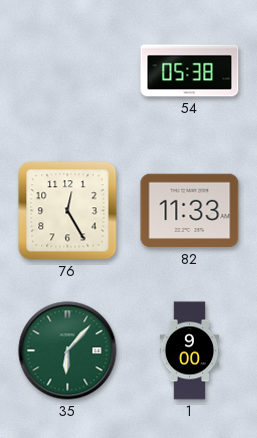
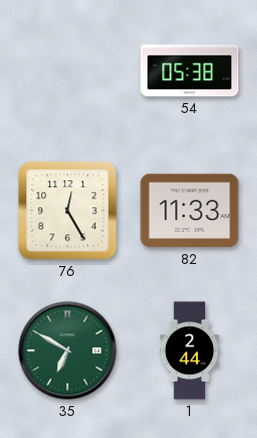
35: 6:07 -> 6:50
1: 9:00 -> 2:44
